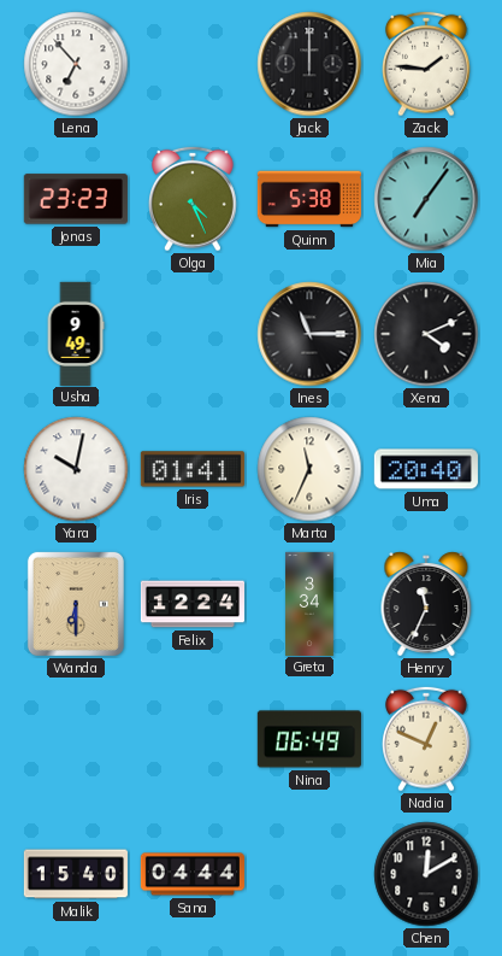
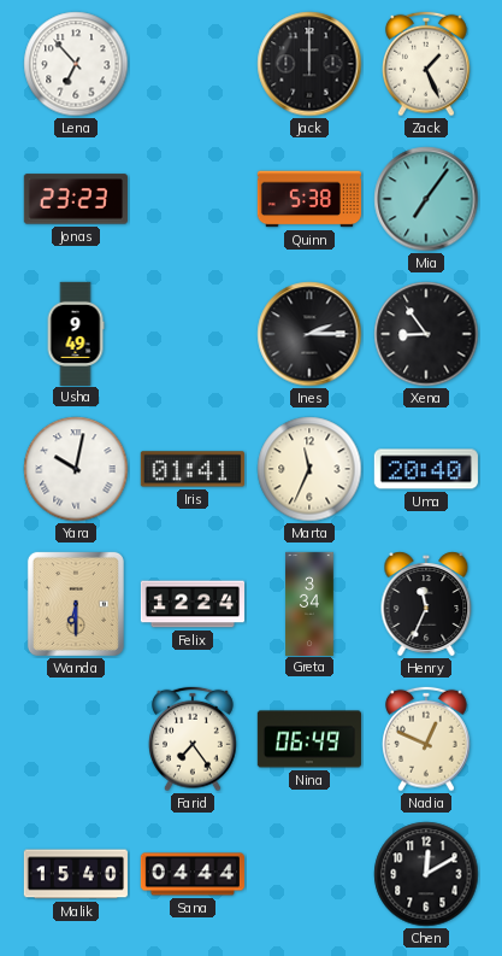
Zack: 1:46 -> 1:26
Olga: 4:26 -> none
Ines: 11:15 -> 2:15
Xena: 4:11 -> 8:54
Farid: none -> 7:24
